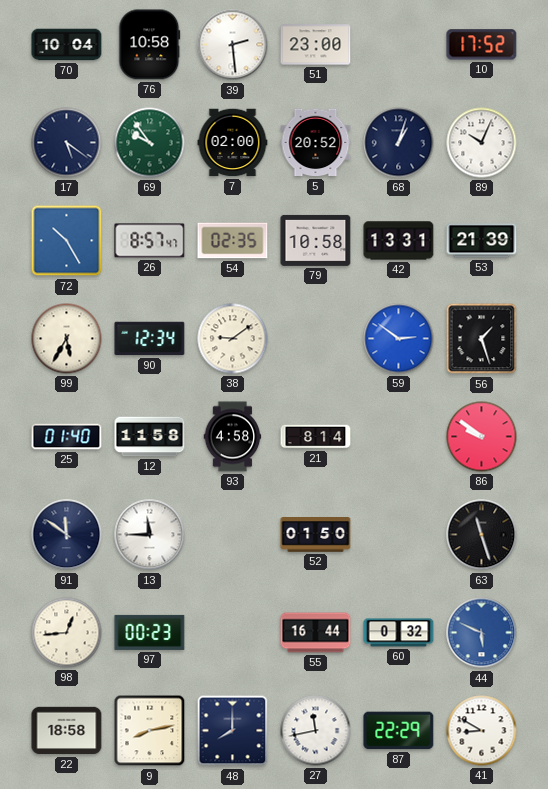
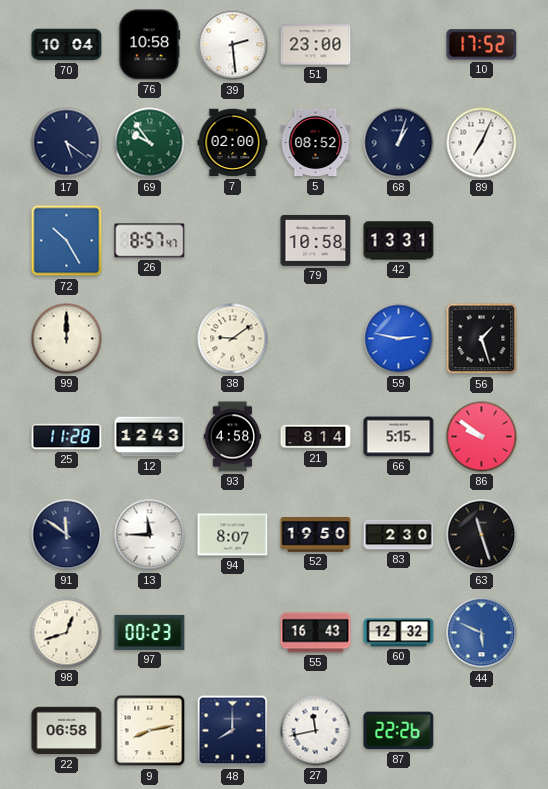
5: 20:52 -> 08:52
89: 10:04 -> 7:04
54: 02:35 -> none
53: 21:39 -> none
99: 5:35 -> 12:00
90: 12:34 -> none
59: 2:51 -> 2:47
25: 01:40 -> 11:28
12: 11:58 -> 12:43
66: none -> 5:15
94: none -> 8:07
52: 01:50 -> 19:50
83: none -> 2:30
98: 12:44 -> 12:42
55: 16:44 -> 16:43
60: 0:32 -> 12:32
22: 18:58 -> 06:58
87: 22:29 -> 22:26
41: 8:50 -> none
